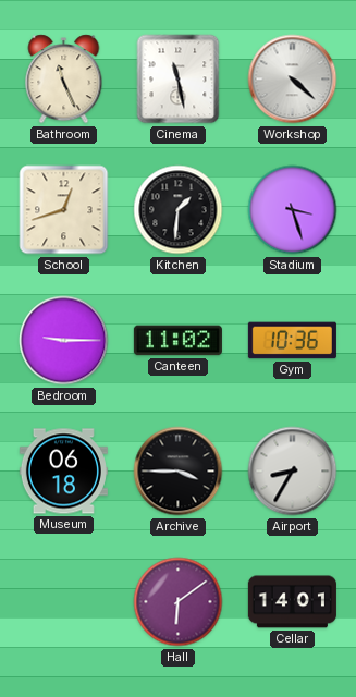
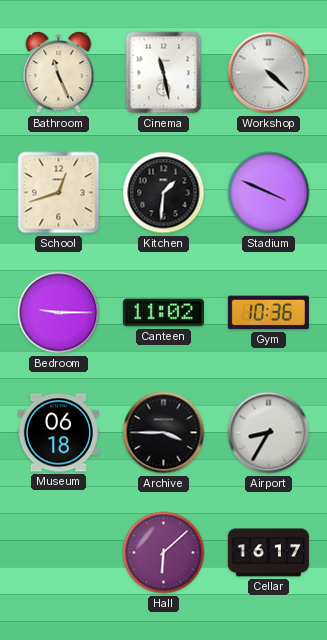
Stadium: 3:27 -> 3:49
Hall: 6:09 -> 6:08
Cellar: 14:01 -> 16:17
